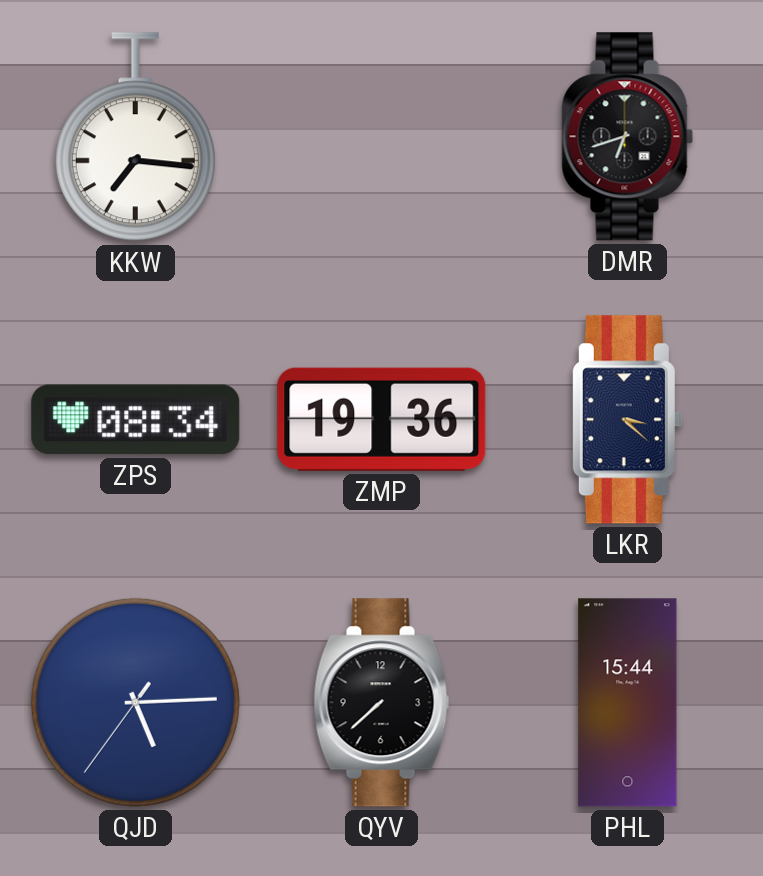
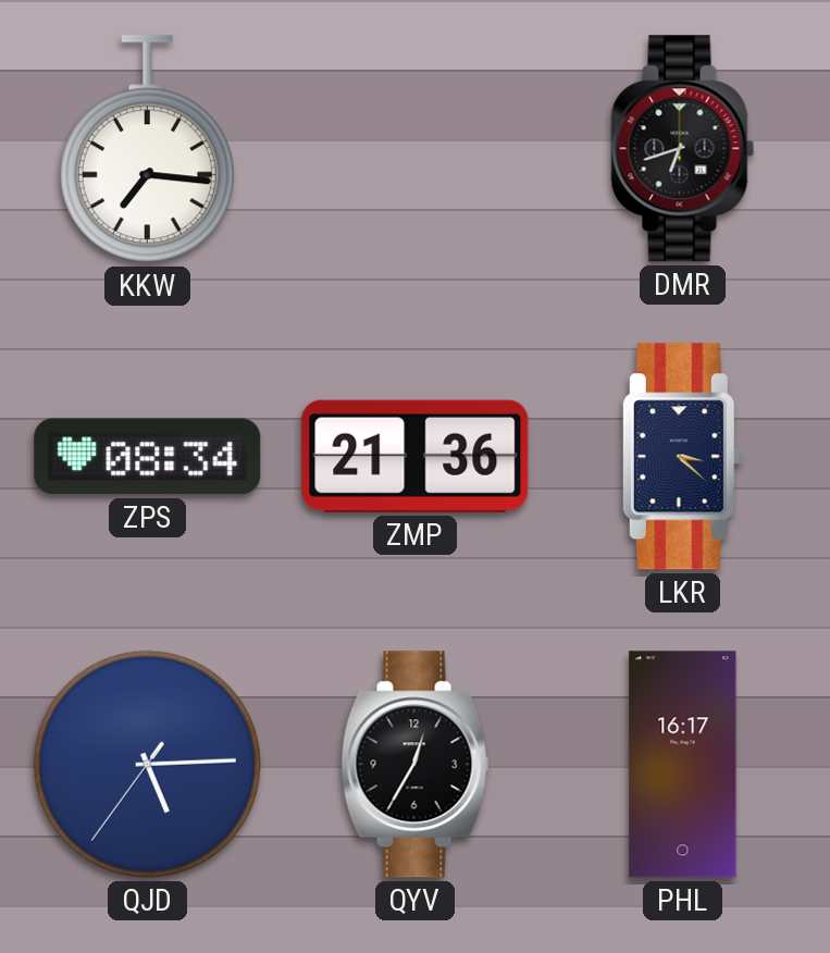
ZMP: 19:36 -> 21:36
QYV: 7:38 -> 12:35
PHL: 15:44 -> 16:17
